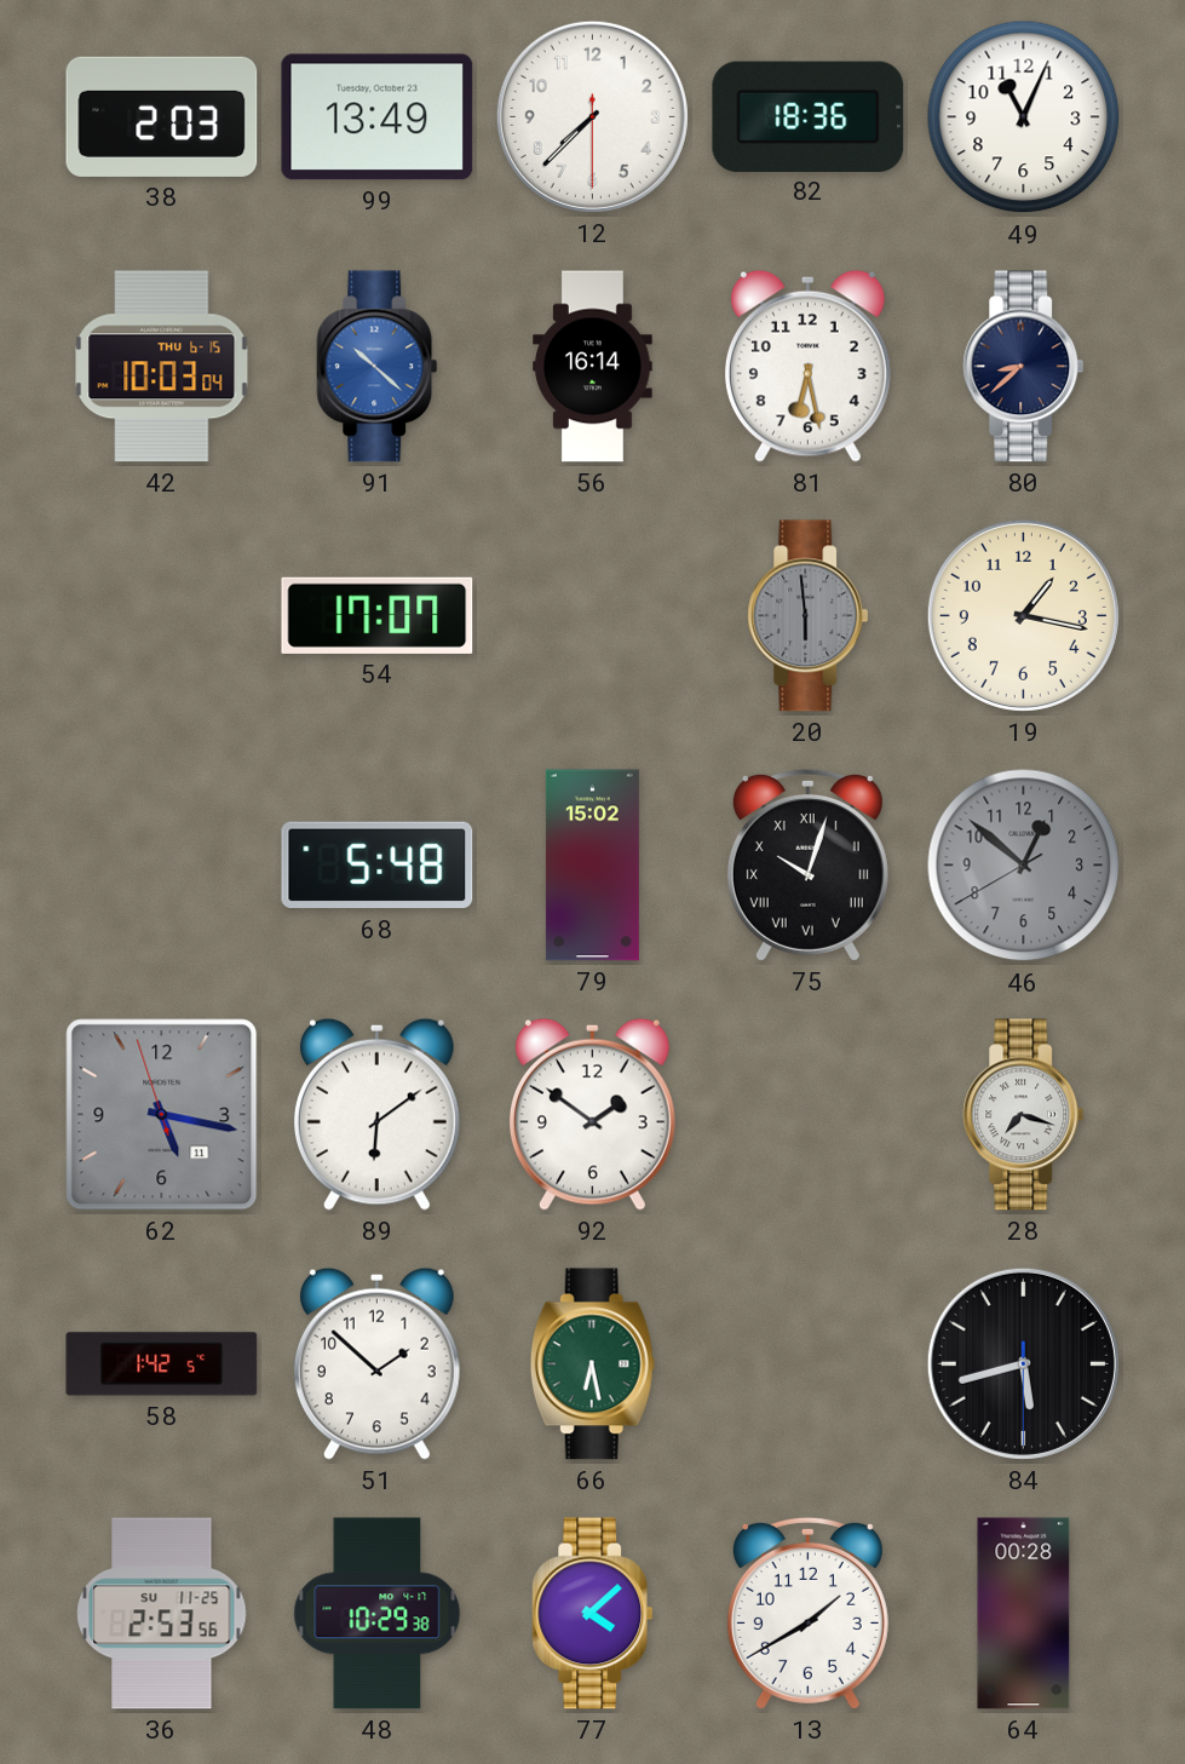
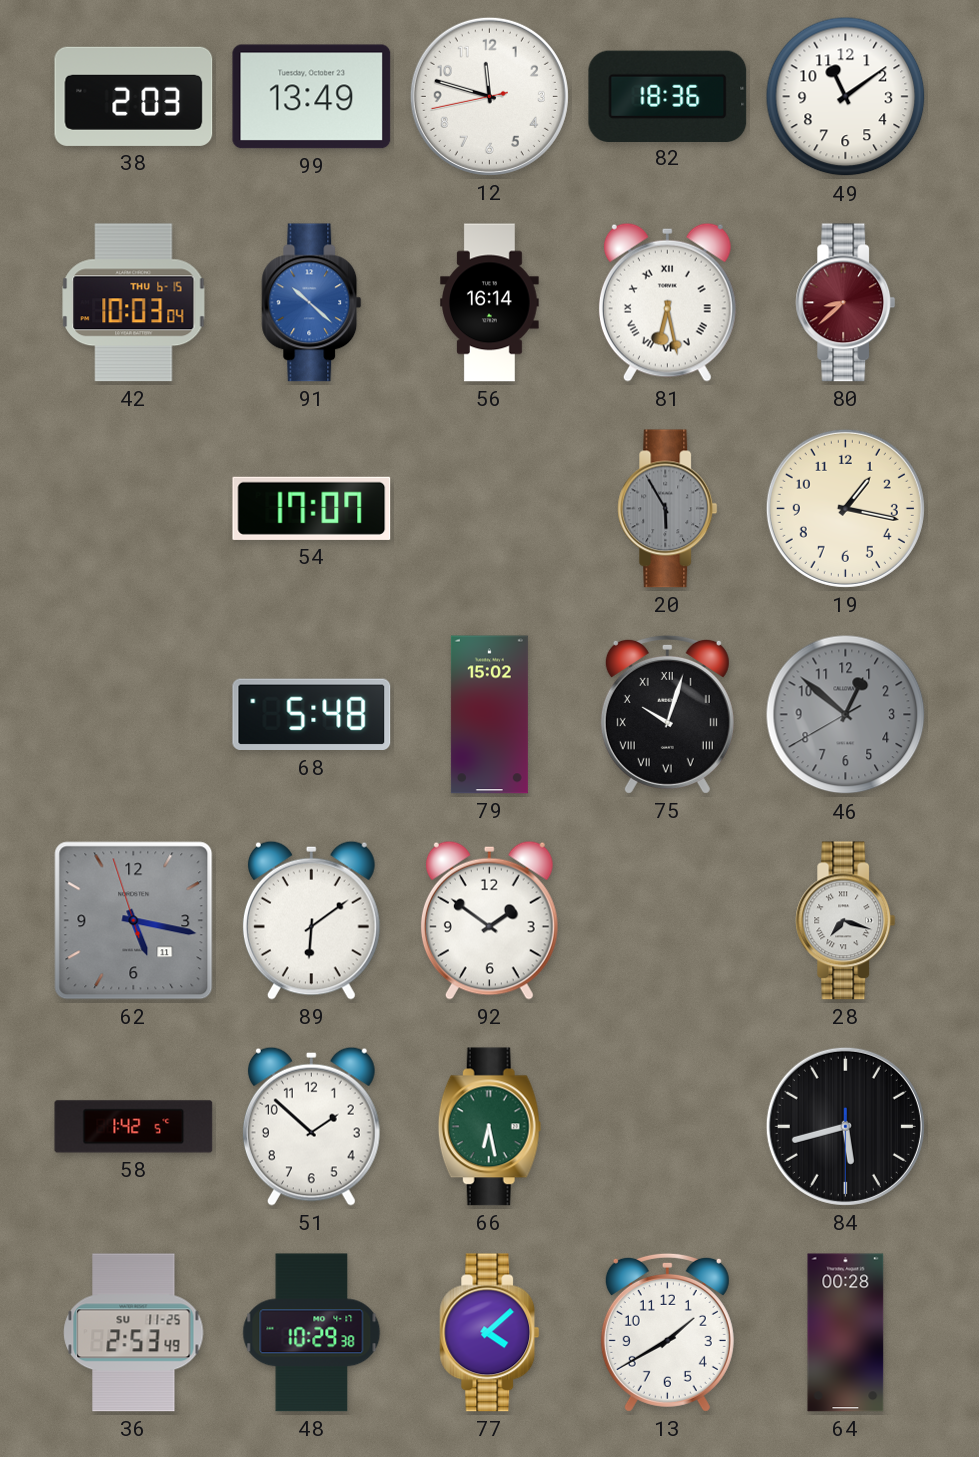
12: 7:37 -> 11:47
49: 11:04 -> 11:09
81 numerals: Arabic -> Roman
80 dial: navy -> burgundy
20: 5:59 -> 5:55
36: 2:53:56 -> 2:53:49
